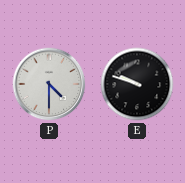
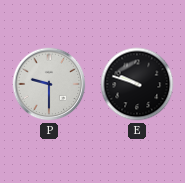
P: 4:30 -> 9:30
